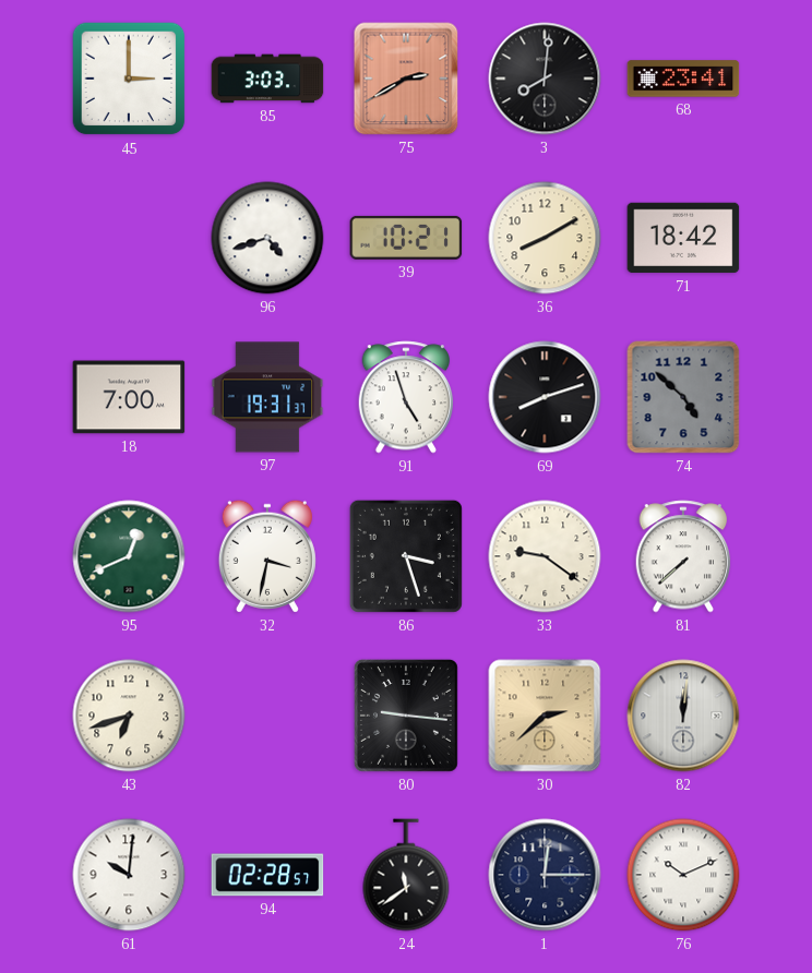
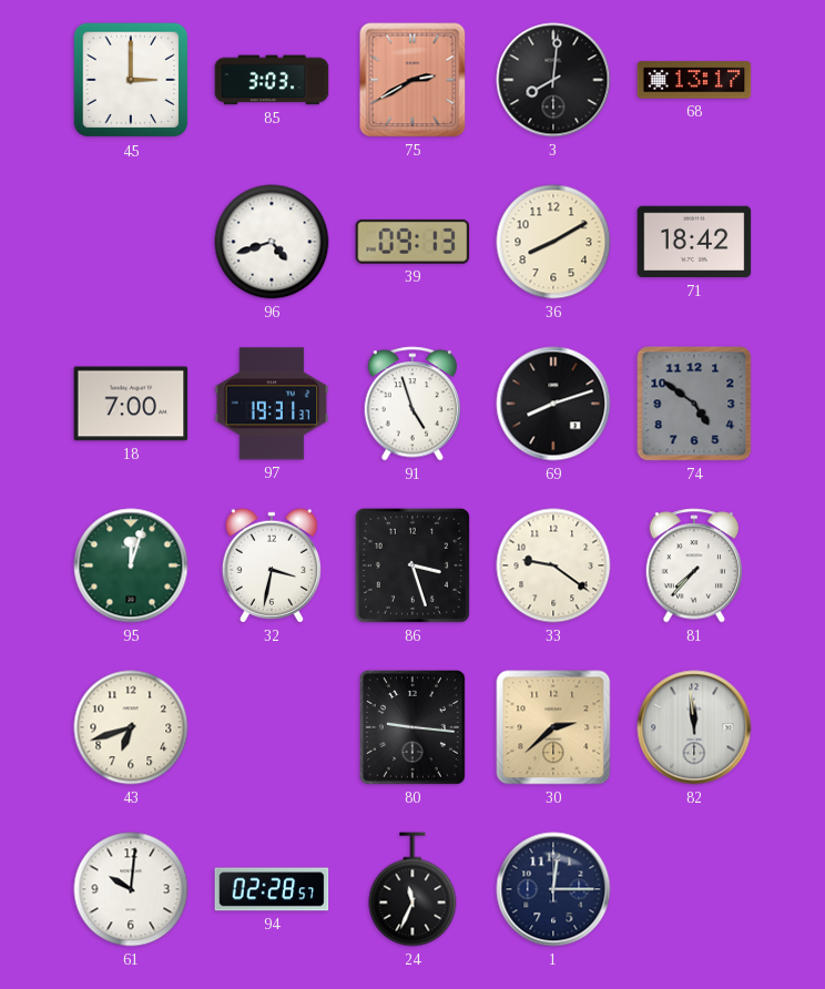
68: 23:41 -> 13:17
39: 10:21 -> 09:13
74: 4:52 -> 4:51
95: 12:41 -> 12:03
81: 7:38 -> 7:37
82: 12:01 -> 11:59
24: 11:39 -> 11:34
76: 10:11 -> none
